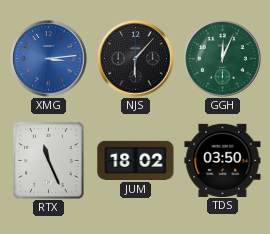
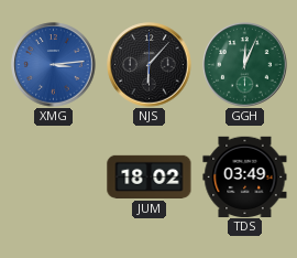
RTX: 11:26 -> none
TDS: 03:50 -> 03:49
